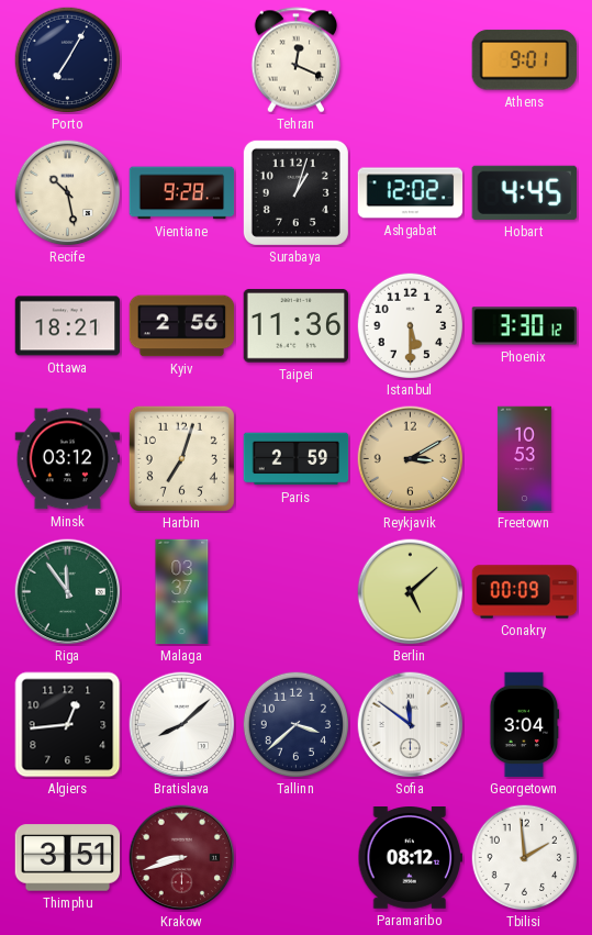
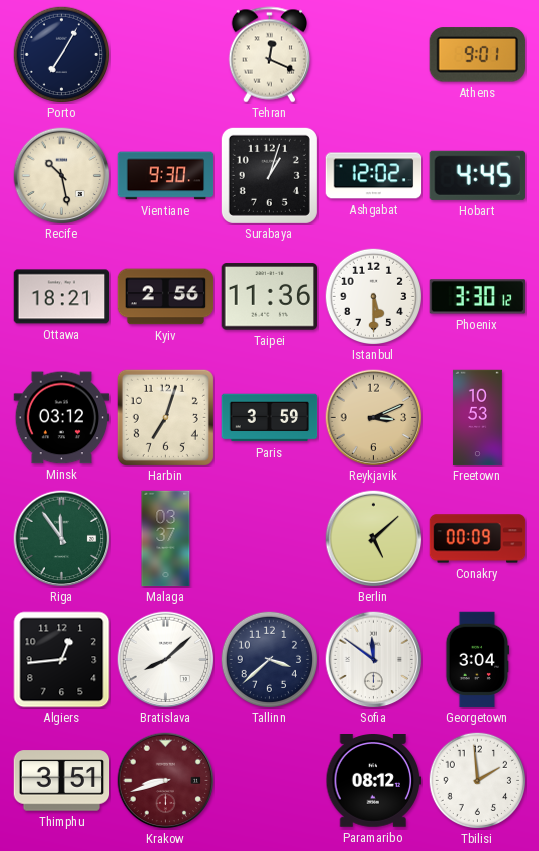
Vientiane: 9:28 -> 9:30
Paris: 2:59 -> 3:59
Reykjavik: 3:10 -> 3:11
